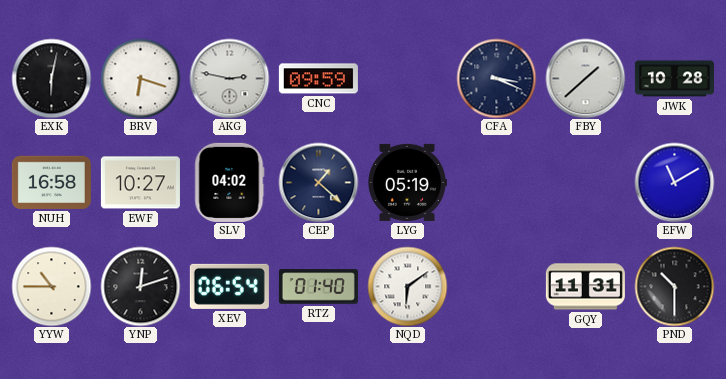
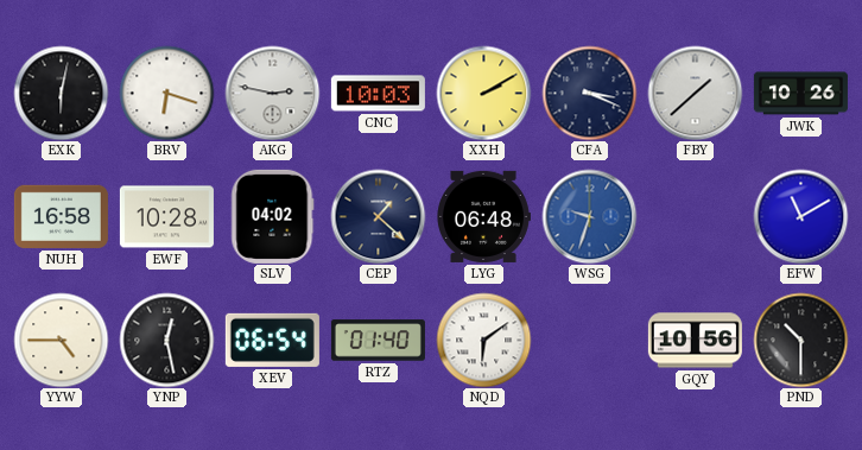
CNC: 09:59 -> 10:03
XXH: none -> 2:10
JWK: 10:28 -> 10:26
EWF: 10:27 -> 10:28
LYG: 05:19 -> 06:48
WSG: none -> 9:33
YYW: 10:45 -> 4:45
YNP: 12:12 -> 12:28
GQY: 11:31 -> 10:56
